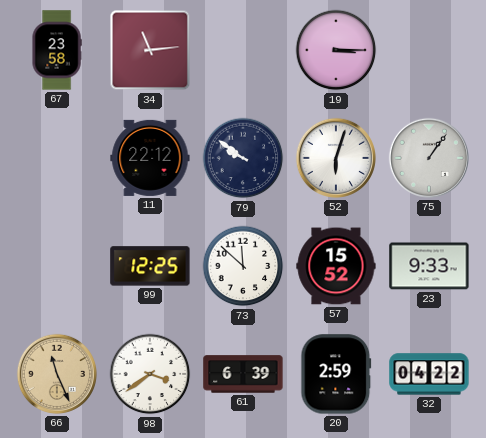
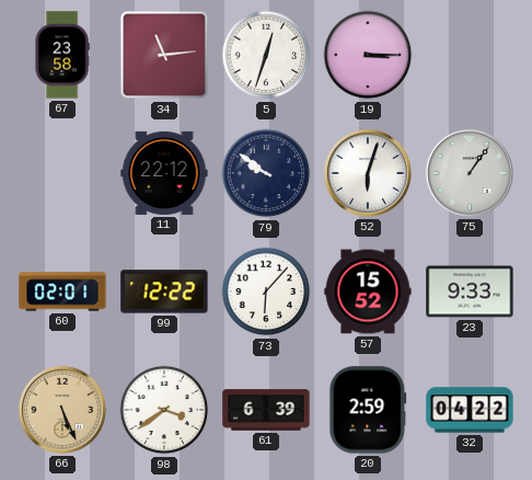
5: none -> 12:33
60: none -> 02:01
99: 12:25 -> 12:22
73: 11:52 -> 6:07
66: 11:26 -> 5:26
